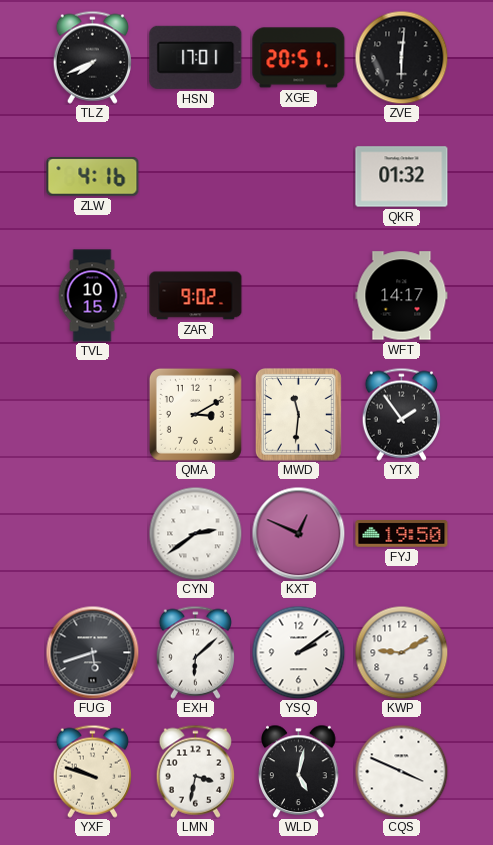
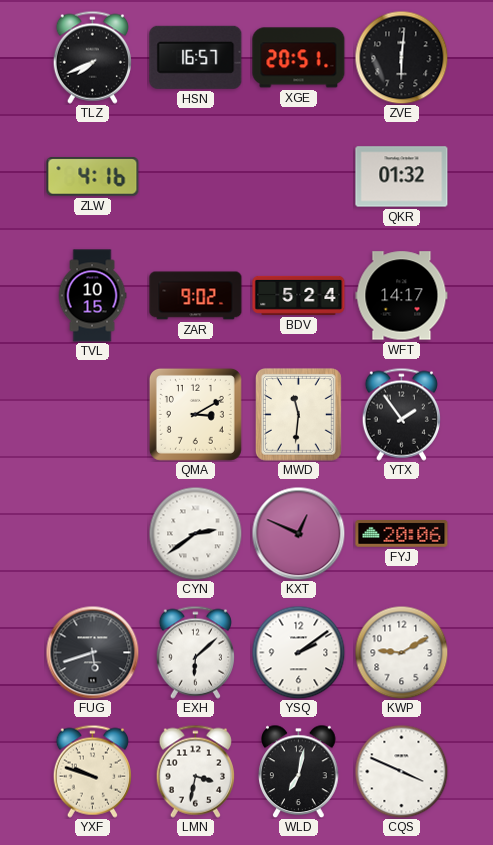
HSN: 17:01 -> 16:57
BDV: none -> 5:24
FYJ: 19:50 -> 20:06
WLD: 5:02 -> 7:02
